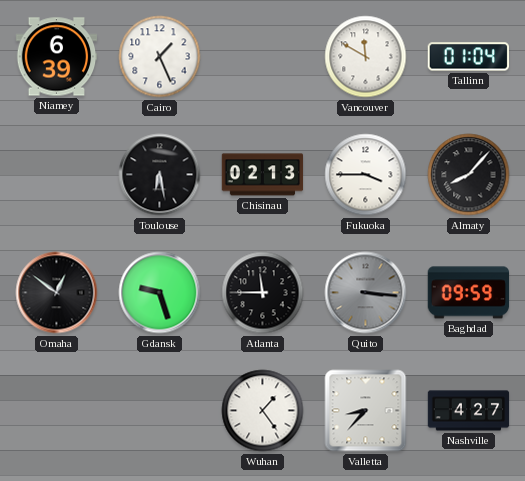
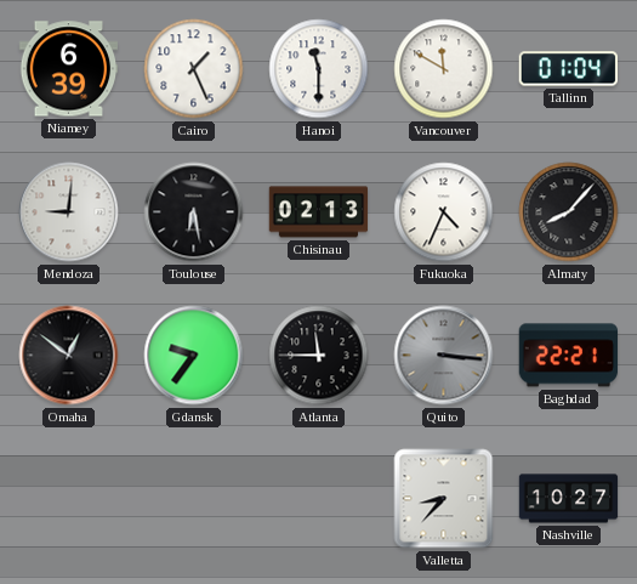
Hanoi: none -> 11:30
Mendoza: none -> 9:01
Fukuoka: 3:45 -> 4:34
Gdansk: 9:27 -> 9:36
Baghdad: 09:59 -> 22:21
Wuhan: 1:24 -> none
Nashville: 4:27 -> 10:27
